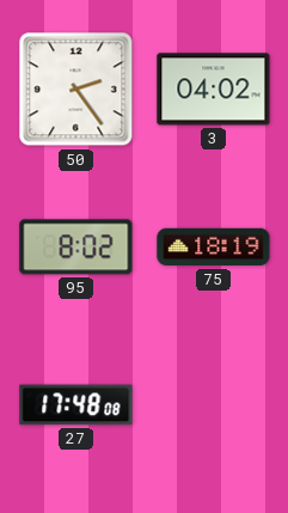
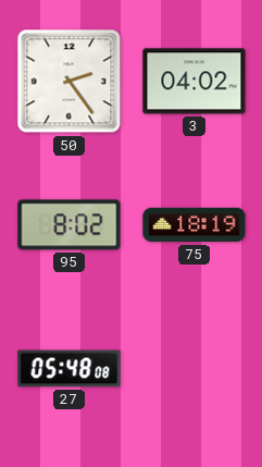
27: 17:48 -> 05:48
